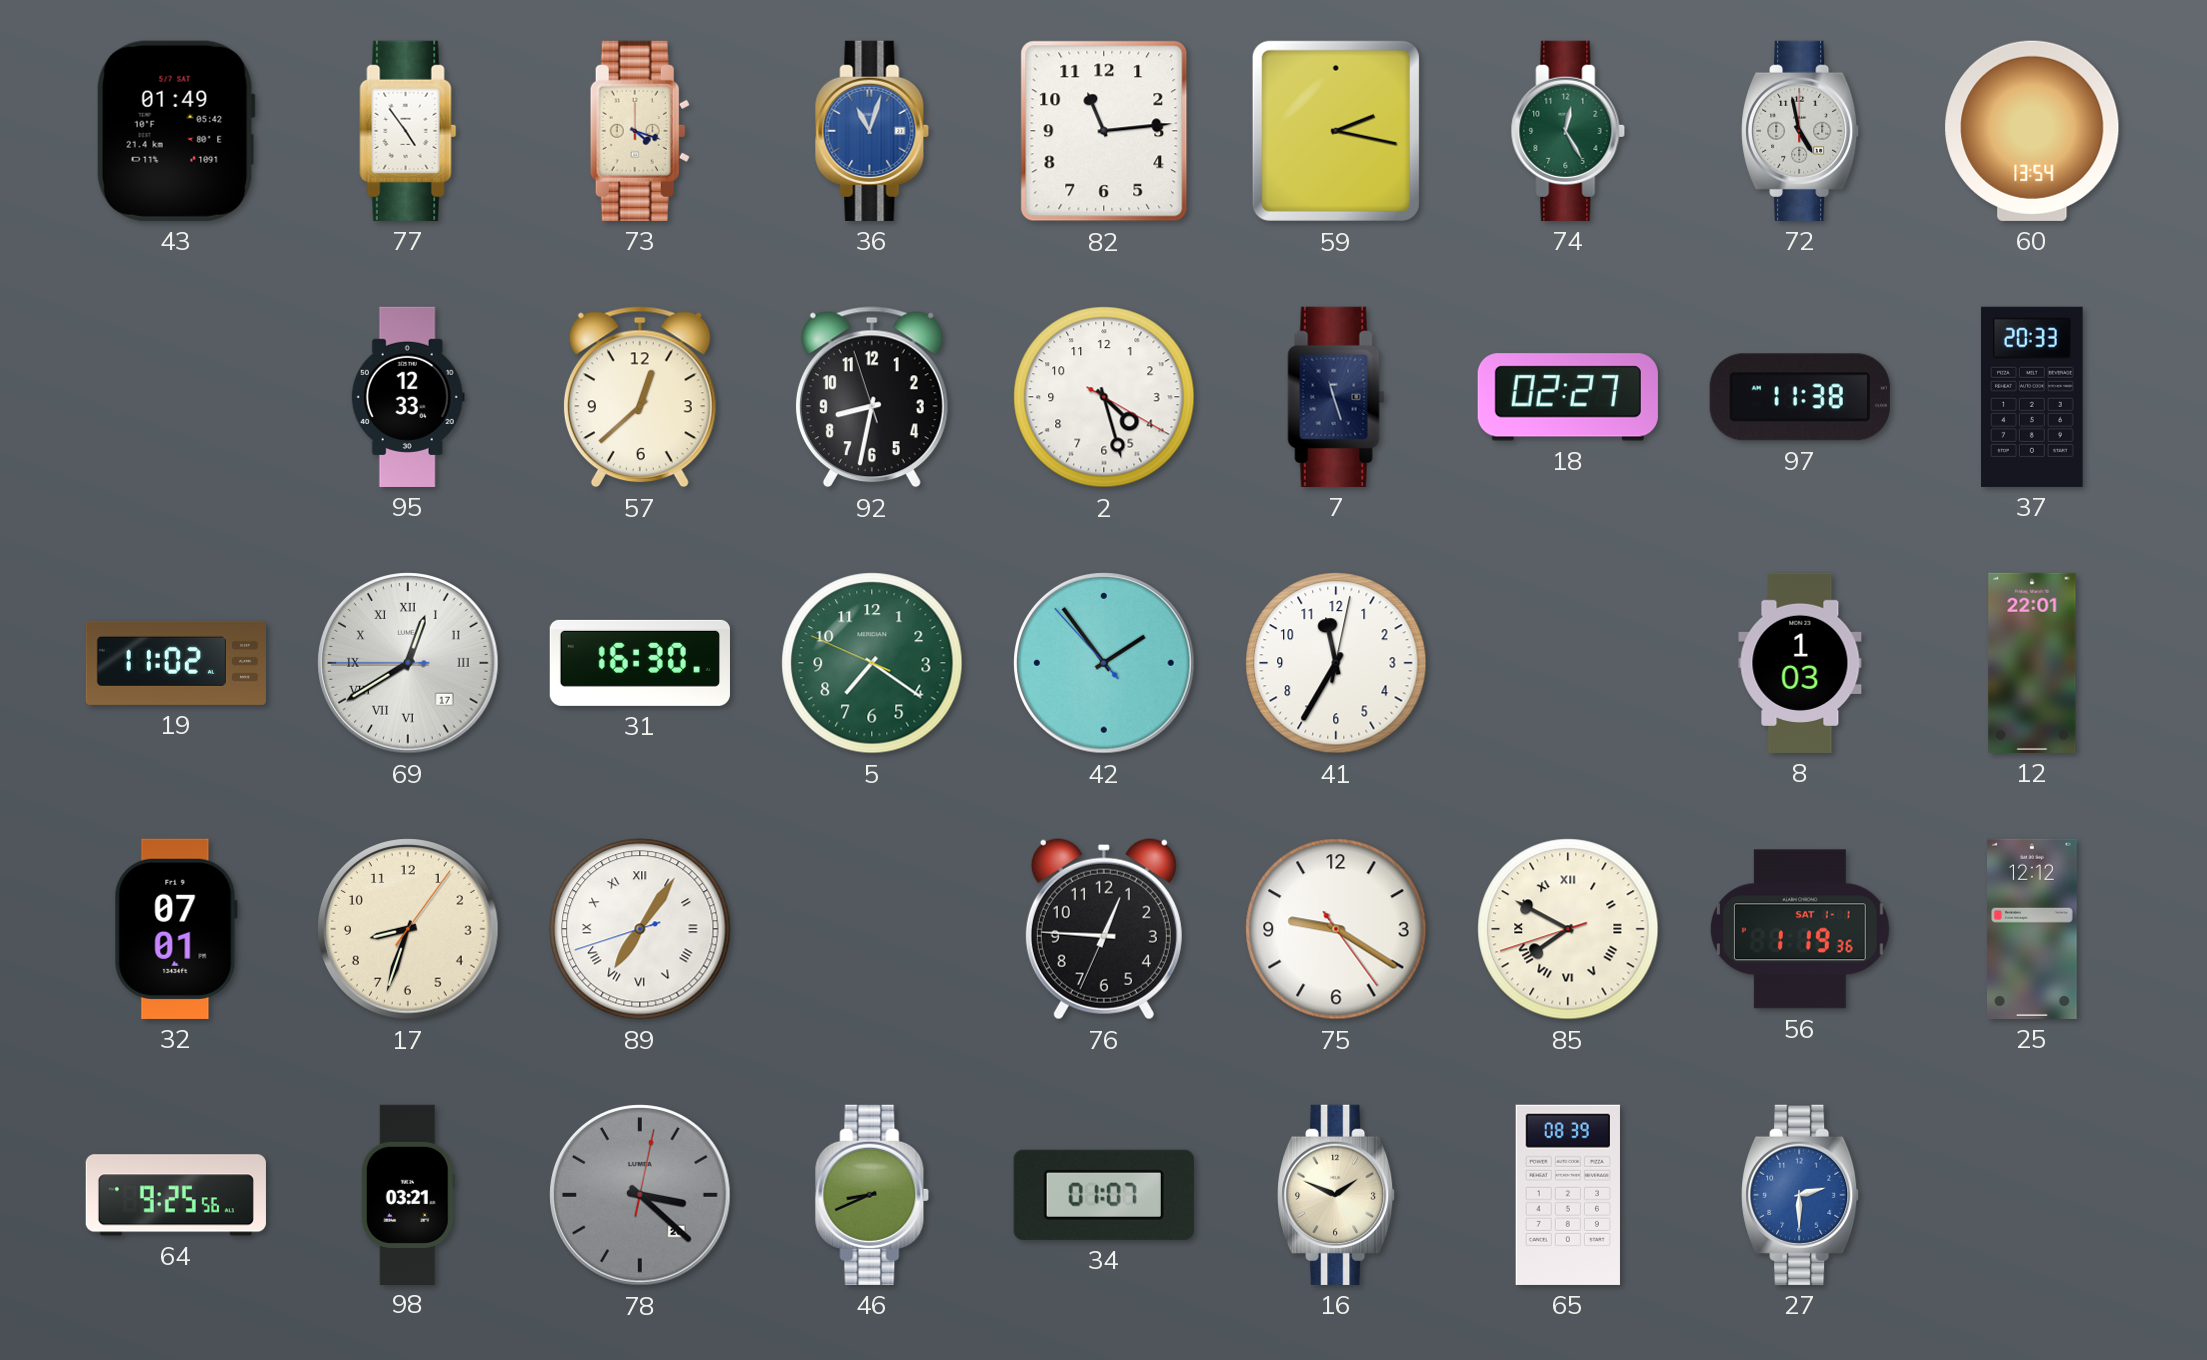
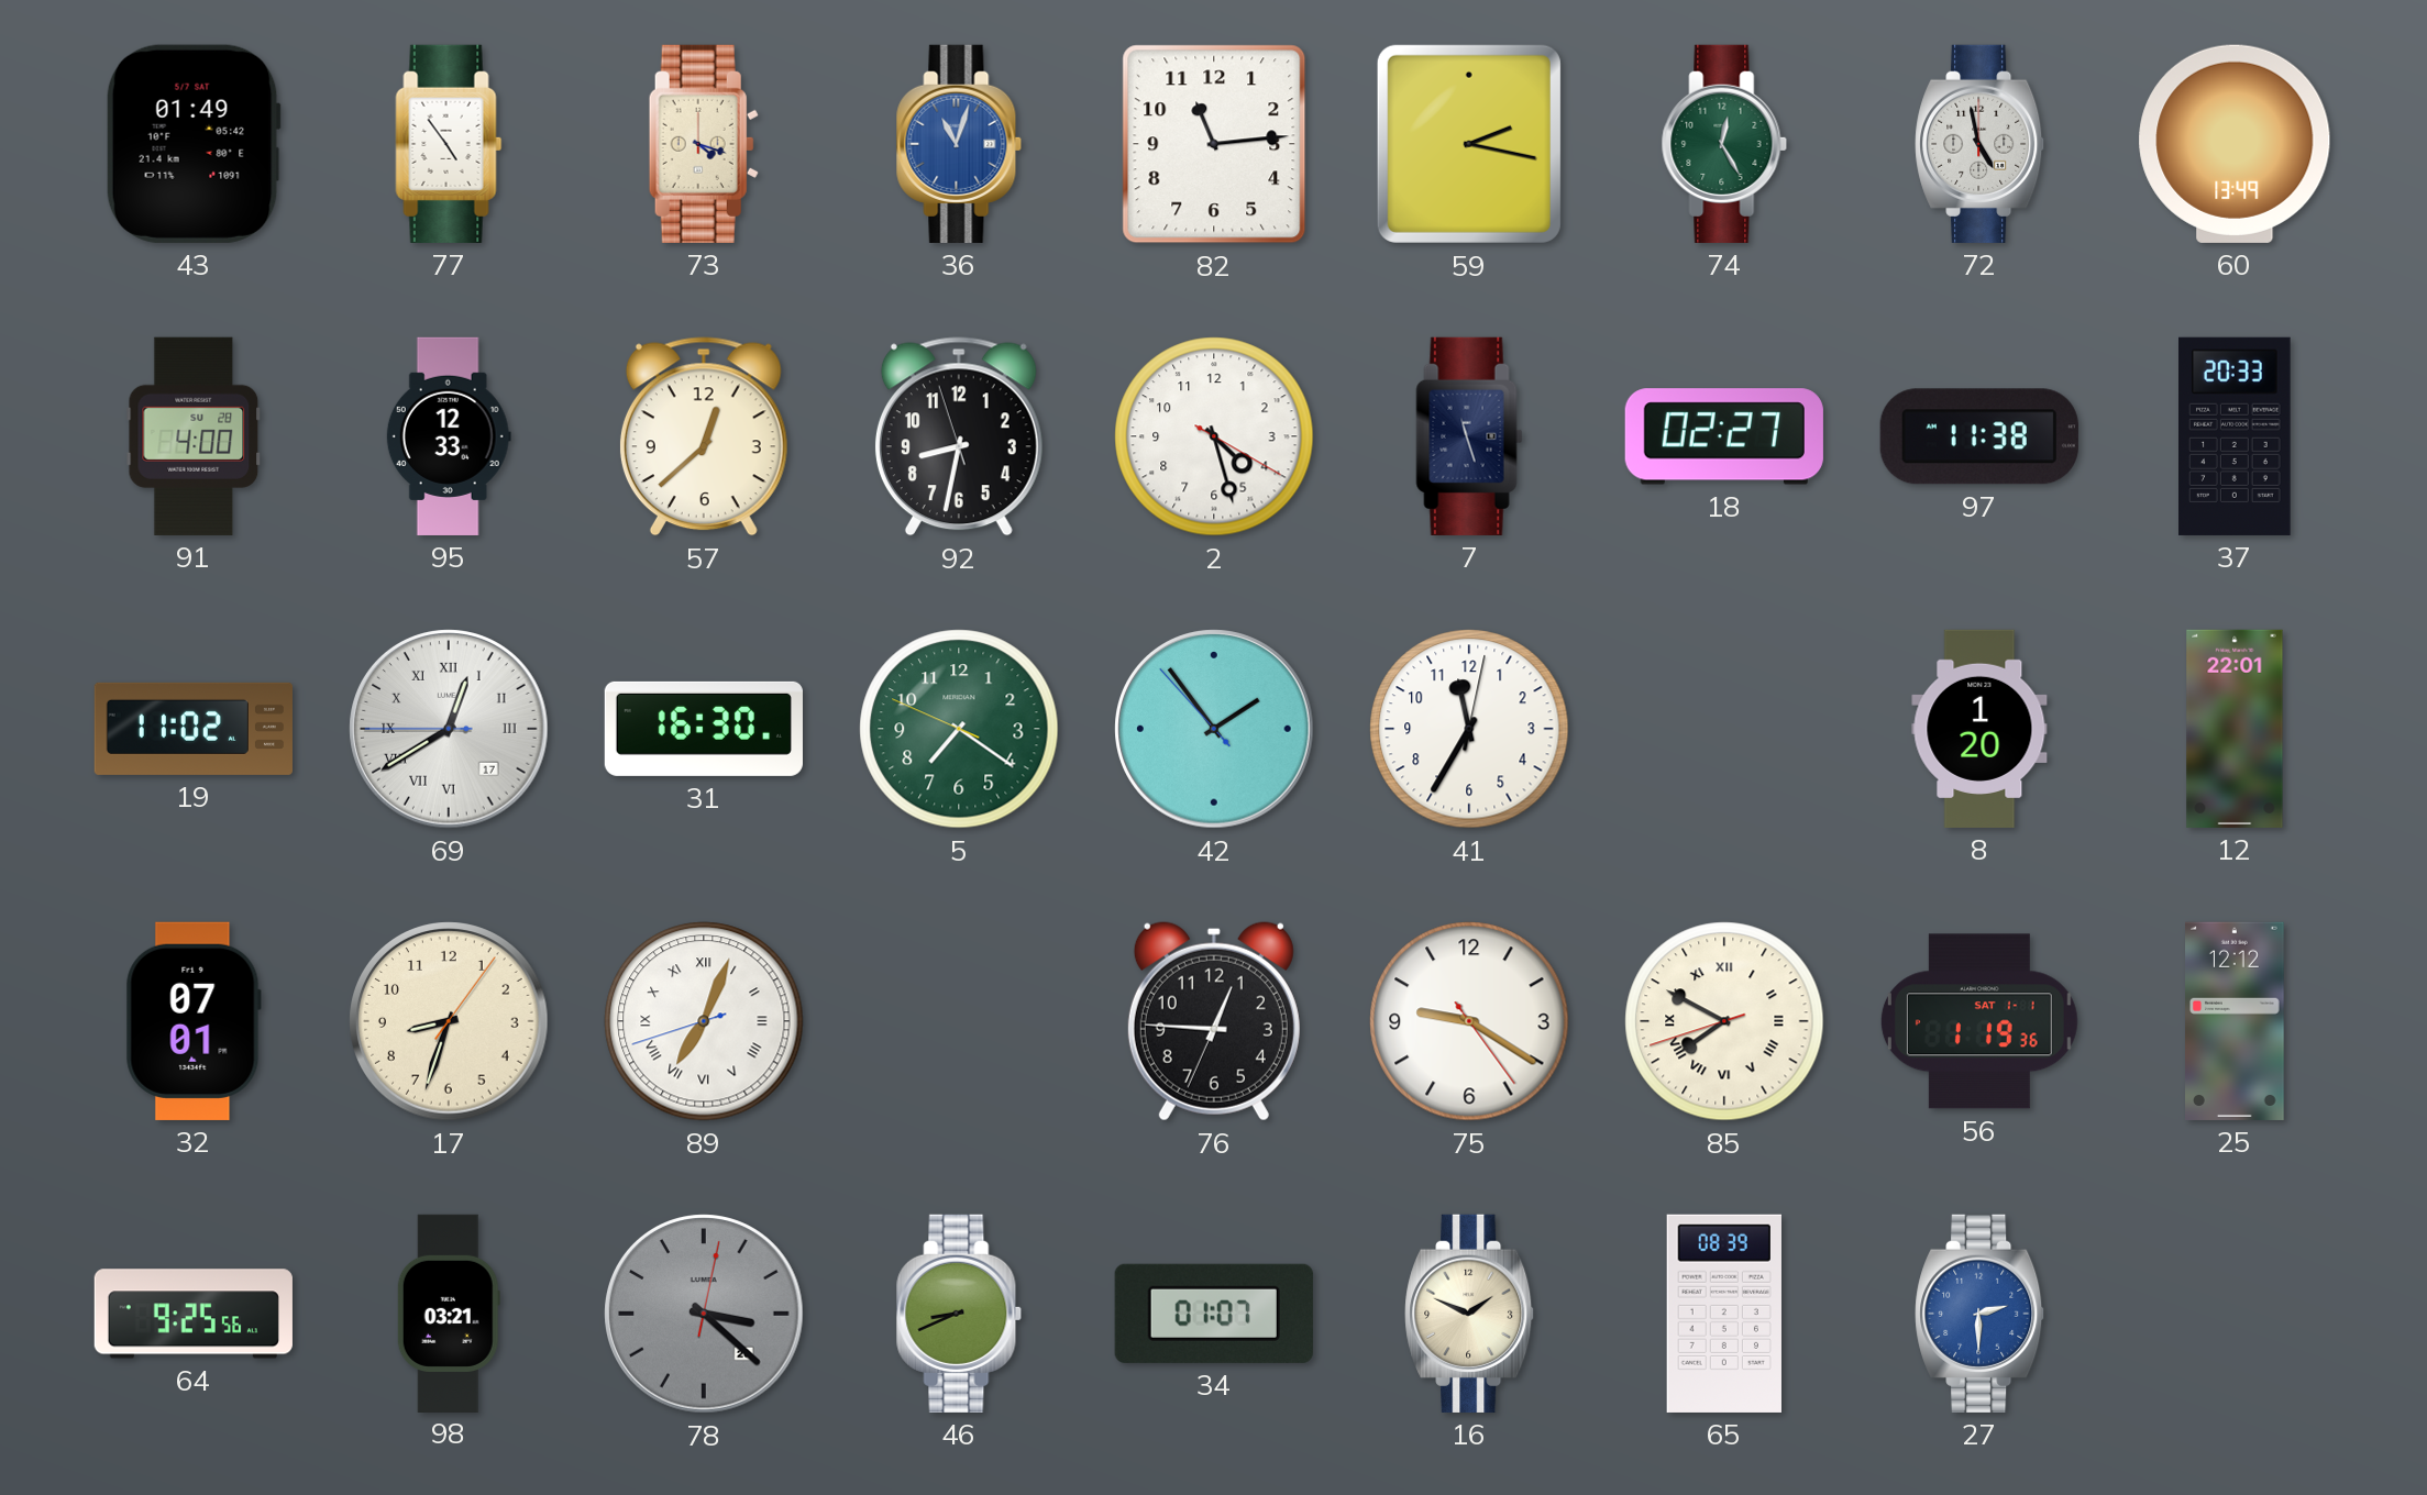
60: 13:54 -> 13:49
91: none -> 4:00
8: 1:03 -> 1:20
89: 7:05 -> 7:03
